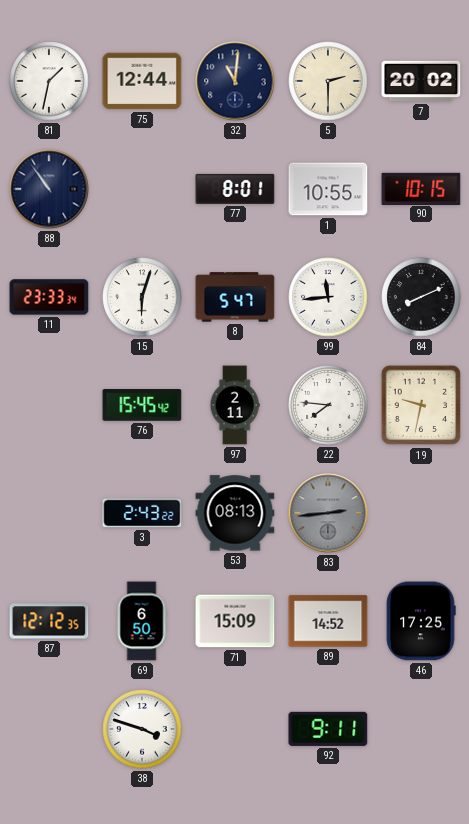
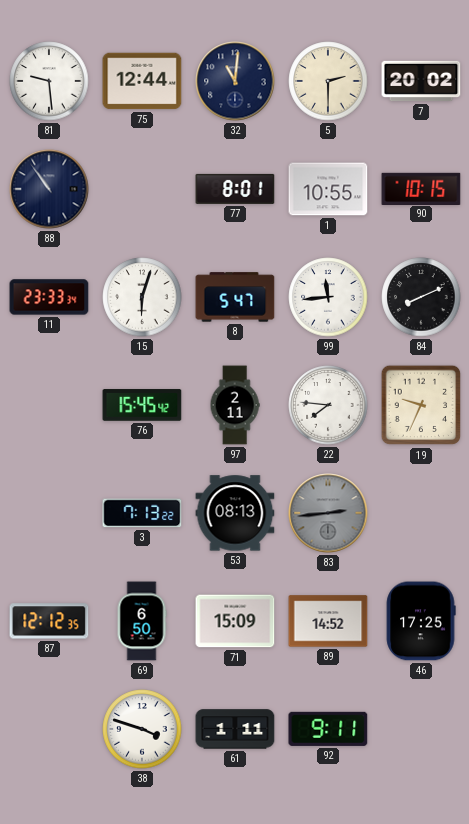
81: 1:32 -> 9:29
19: 9:32 -> 9:34
3: 2:43 -> 7:13
61: none -> 1:11
